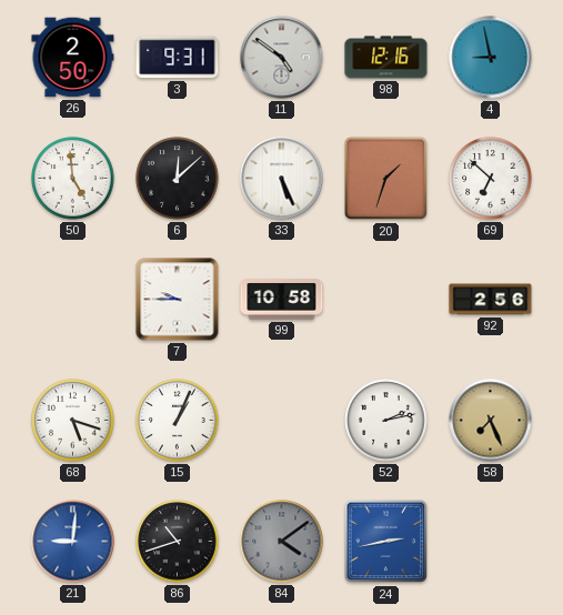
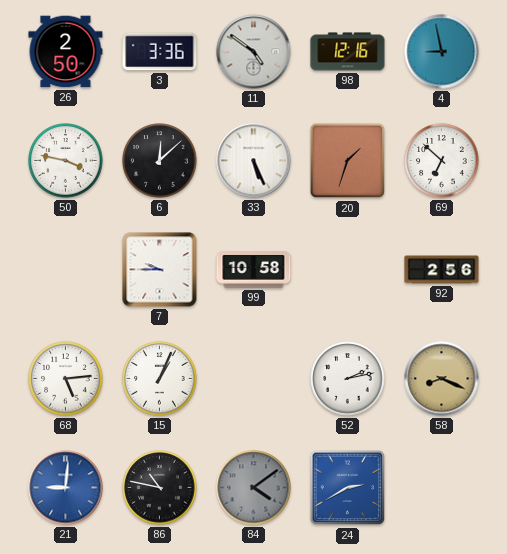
3: 9:31 -> 3:36
50: 4:59 -> 3:47
68: 5:18 -> 5:14
58: 7:26 -> 8:19
86: 10:42 -> 10:47
24: 2:43 -> 2:40
